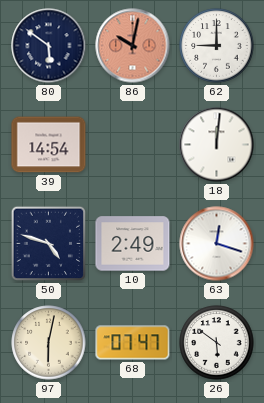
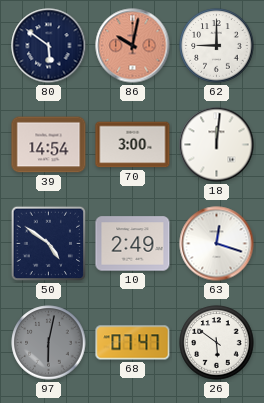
70: none -> 3:00
50: 4:48 -> 4:51
97 dial: cream -> grey
